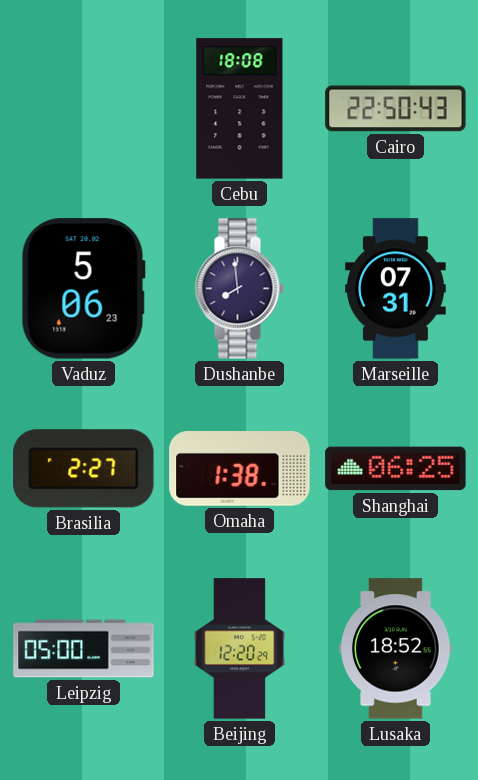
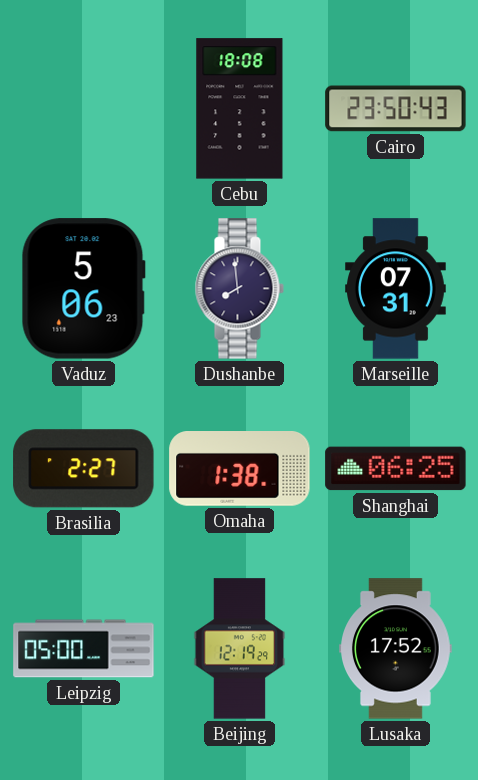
Cairo: 22:50 -> 23:50
Beijing: 12:20 -> 12:19
Lusaka: 18:52 -> 17:52
